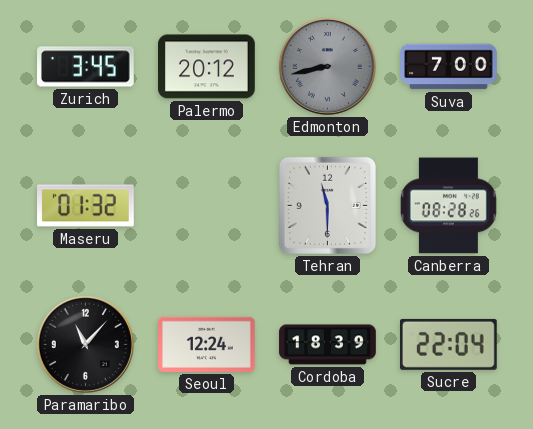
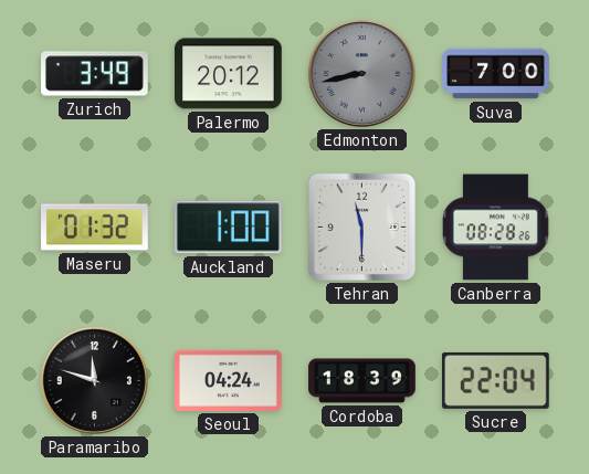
Zurich: 3:45 -> 3:49
Auckland: none -> 1:00
Paramaribo: 11:07 -> 11:48
Seoul: 12:24 -> 04:24
